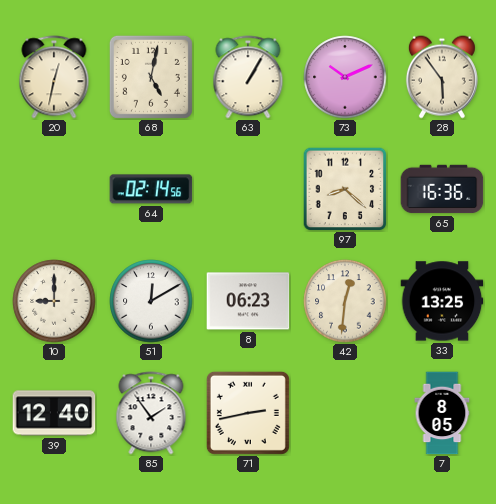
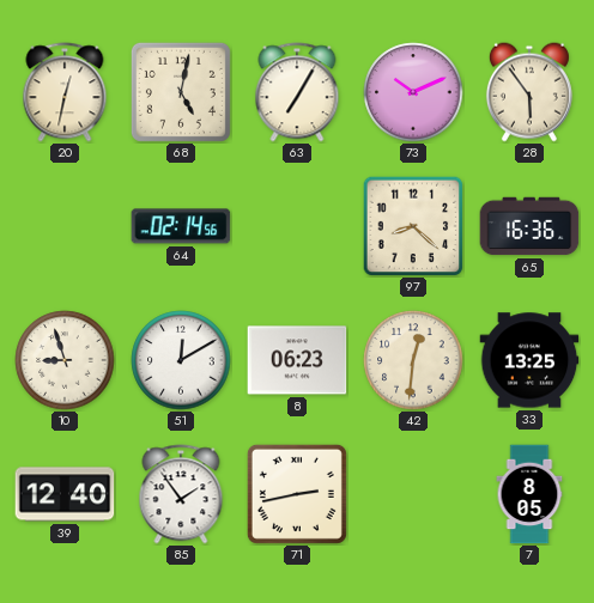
63: 1:05 -> 7:05
10: 9:00 -> 8:57
